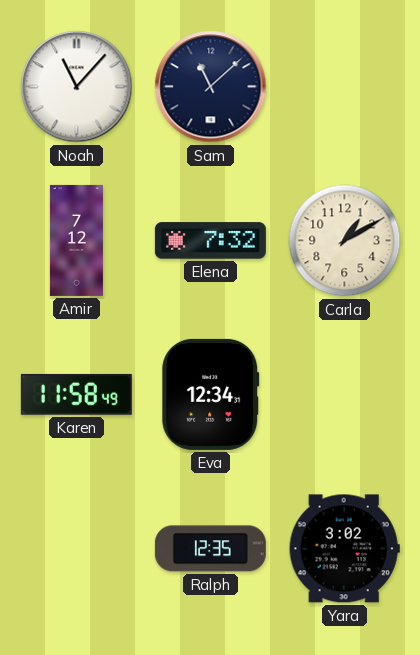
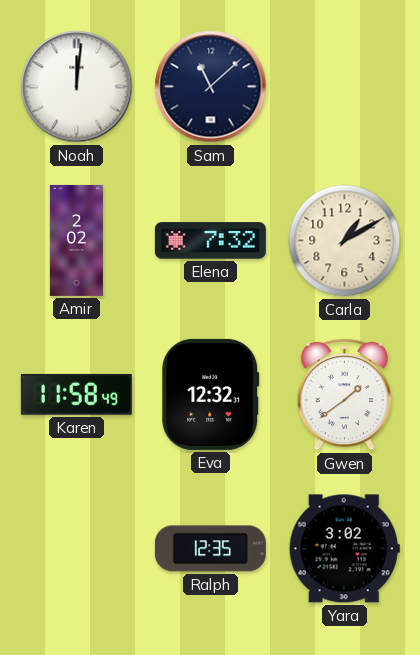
Noah: 11:07 -> 12:01
Amir: 7:12 -> 2:02
Eva: 12:34 -> 12:32
Gwen: none -> 1:39
